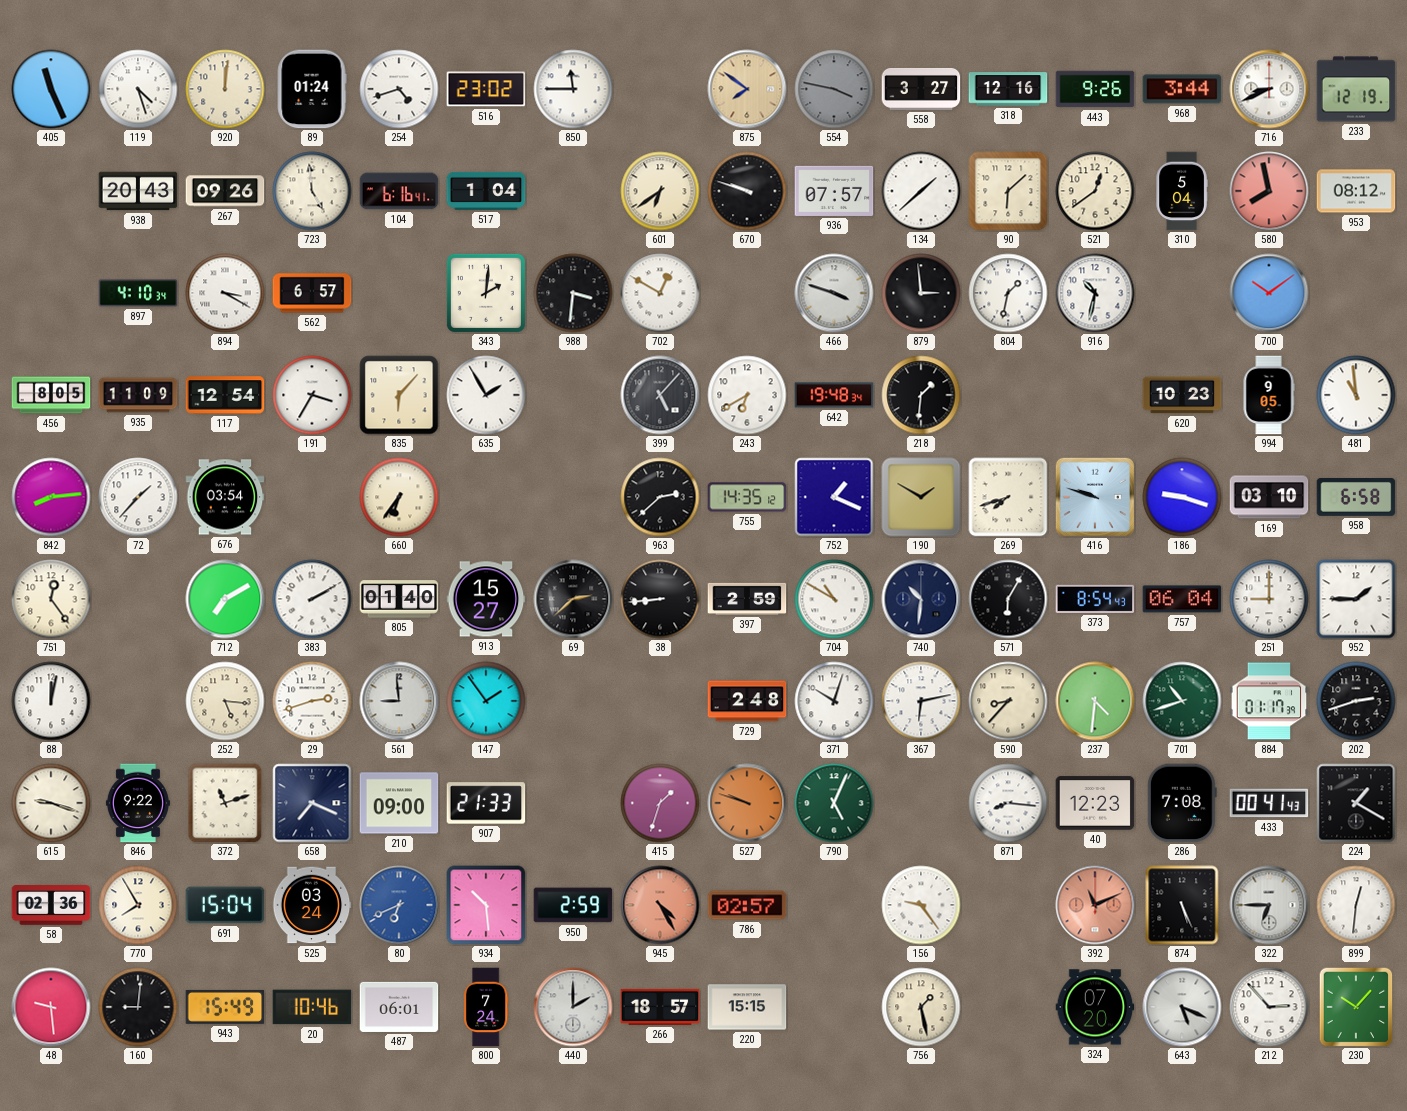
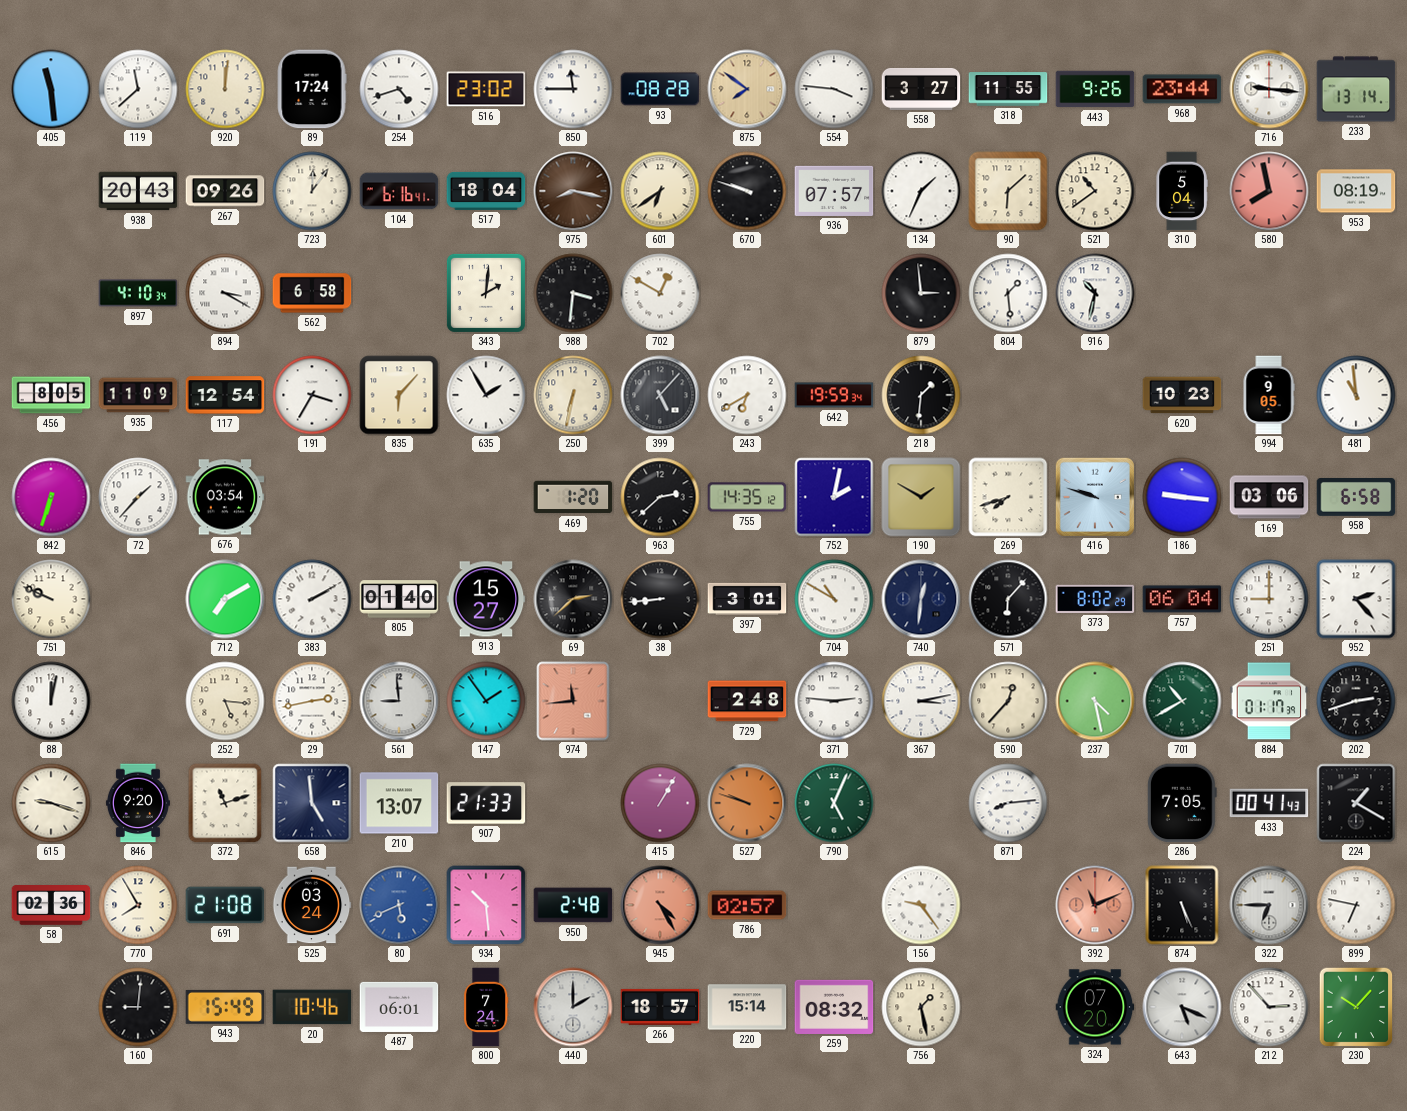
405: 11:26 -> 11:29
119: 4:27 -> 11:38
89: 01:24 -> 17:24
93: none -> 08:28
554: 3:47 -> 3:46
554 dial: grey -> white
318: 12:16 -> 11:55
968: 3:44 -> 23:44
716: 8:41 -> 9:16
233: 12:19 -> 13:14
723: 4:59 -> 12:06
517: 1:04 -> 18:04
975: none -> 8:17
134: 1:38 -> 1:34
521: 12:39 -> 10:39
953: 08:12 -> 08:19
562: 6:57 -> 6:58
466: 3:48 -> none
804: 1:32 -> 1:29
700: 10:09 -> none
250: none -> 6:32
642: 19:48 -> 19:59
842: 8:14 -> 6:33
660: 6:36 -> none
469: none -> 1:20
752: 1:19 -> 2:02
186: 9:18 -> 9:16
169: 03:10 -> 03:06
751: 12:24 -> 9:49
397: 2:59 -> 3:01
740: 10:31 -> 12:31
571: 6:05 -> 6:07
373: 8:54 -> 8:02
952: 1:45 -> 2:23
29: 2:42 -> 2:43
974: none -> 11:44
371: 10:03 -> 2:46
367: 6:13 -> 3:13
590: 8:37 -> 12:37
237: 4:31 -> 4:28
701: 10:42 -> 10:40
846: 9:22 -> 9:20
658: 7:19 -> 4:59
210: 09:00 -> 13:07
415: 1:33 -> 1:05
871: 8:16 -> 8:14
40: 12:23 -> none
286: 7:08 -> 7:05
691: 15:04 -> 21:08
80: 6:41 -> 5:41
950: 2:59 -> 2:48
899: 12:31 -> 6:47
48: 9:29 -> none
220: 15:15 -> 15:14
259: none -> 08:32
